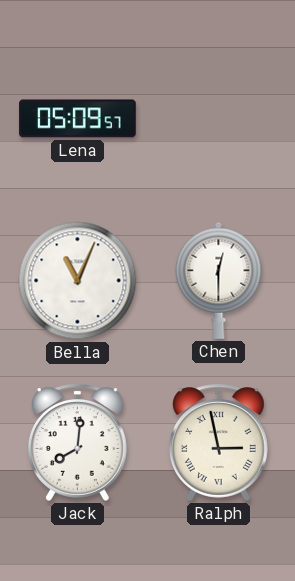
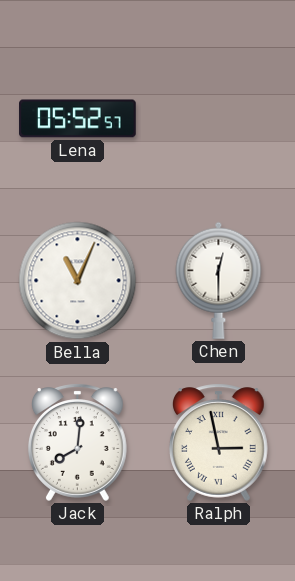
Lena: 05:09 -> 05:52
